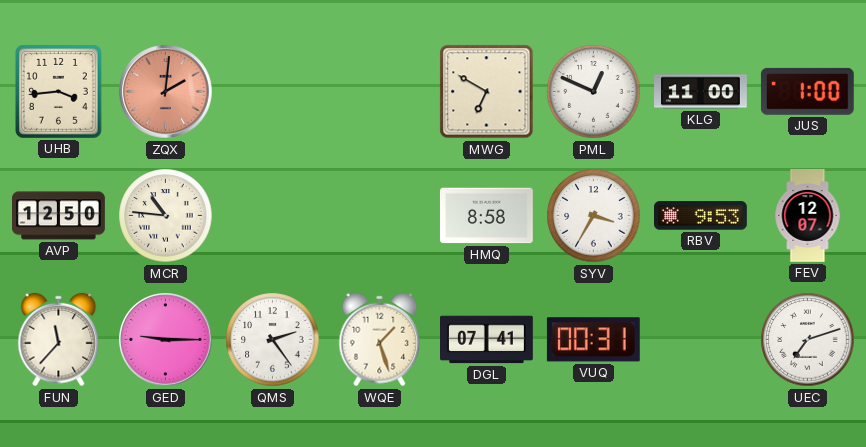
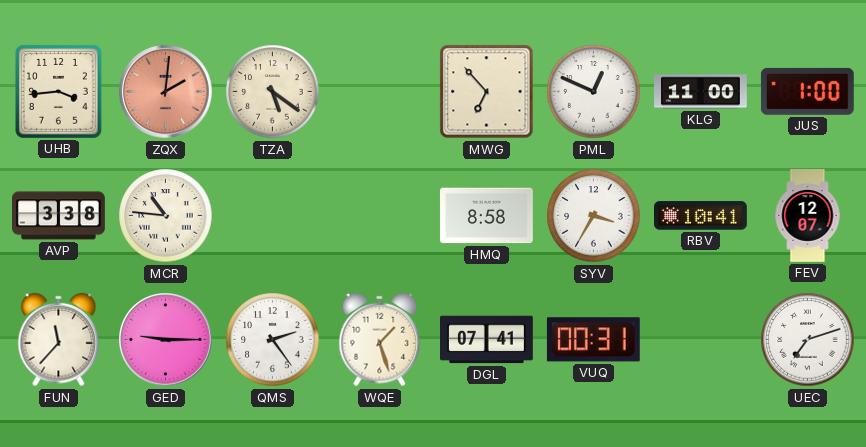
TZA: none -> 5:21
MWG: 6:50 -> 6:53
AVP: 12:50 -> 3:38
RBV: 9:53 -> 10:41
